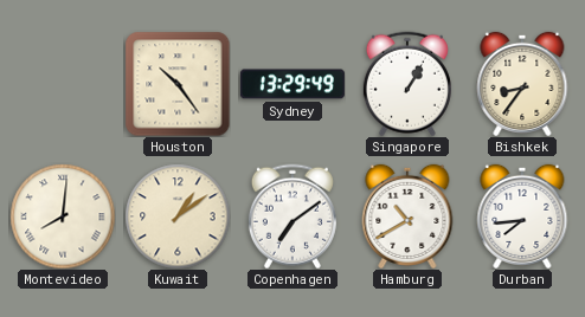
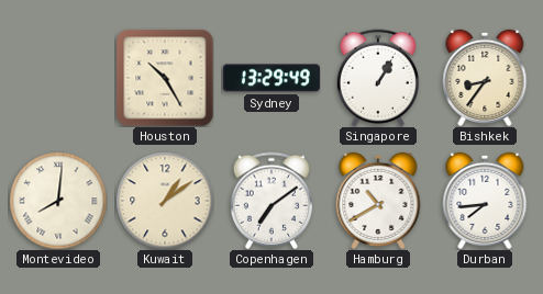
Houston: 10:24 -> 10:25
